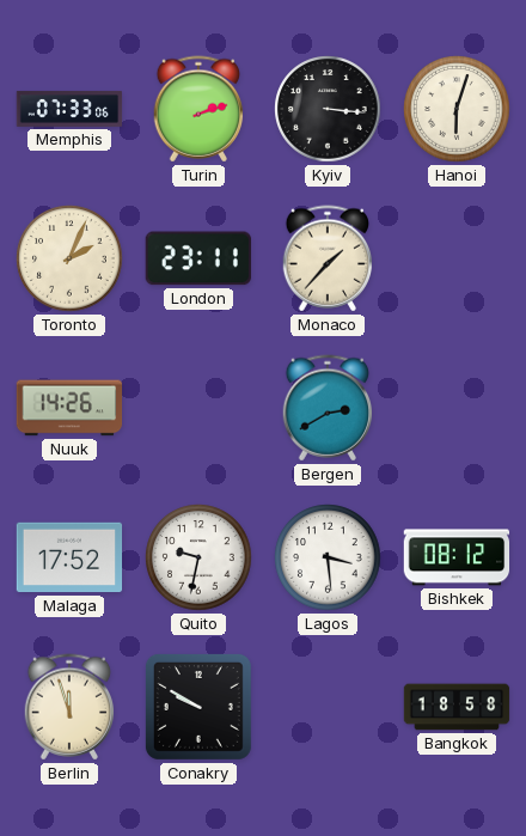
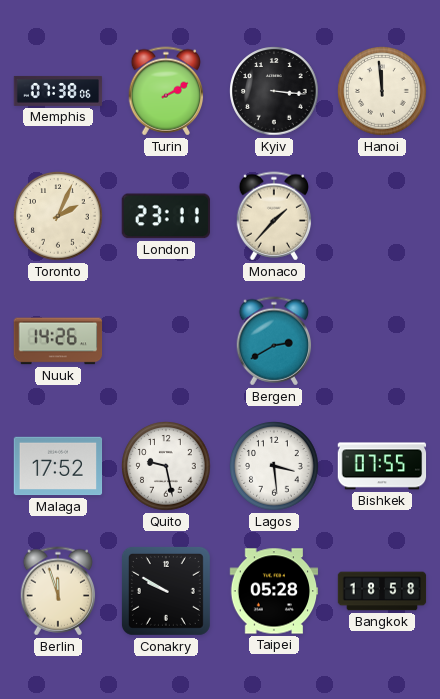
Memphis: 07:33 -> 07:38
Turin: 2:12 -> 2:10
Hanoi: 6:03 -> 11:59
Quito: 9:32 -> 9:28
Bishkek: 08:12 -> 07:55
Taipei: none -> 05:28
